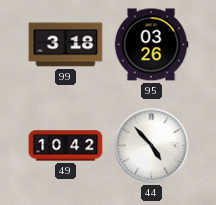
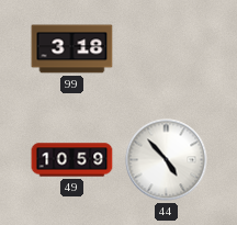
95: 03:26 -> none
49: 10:42 -> 10:59
